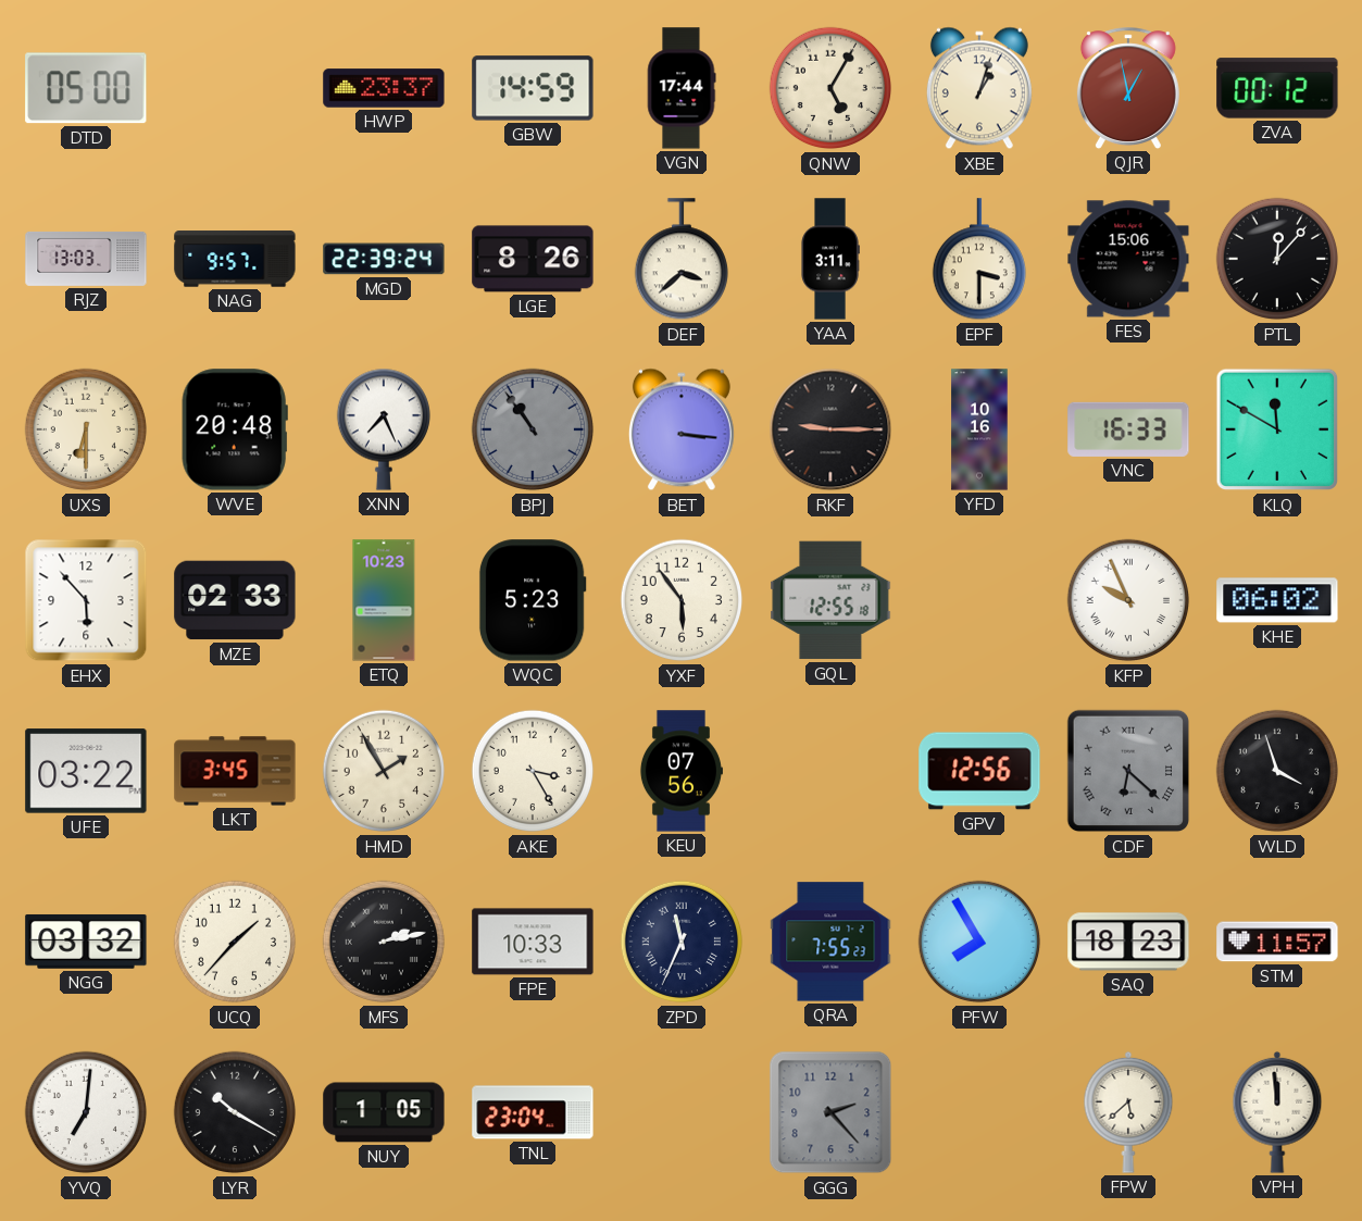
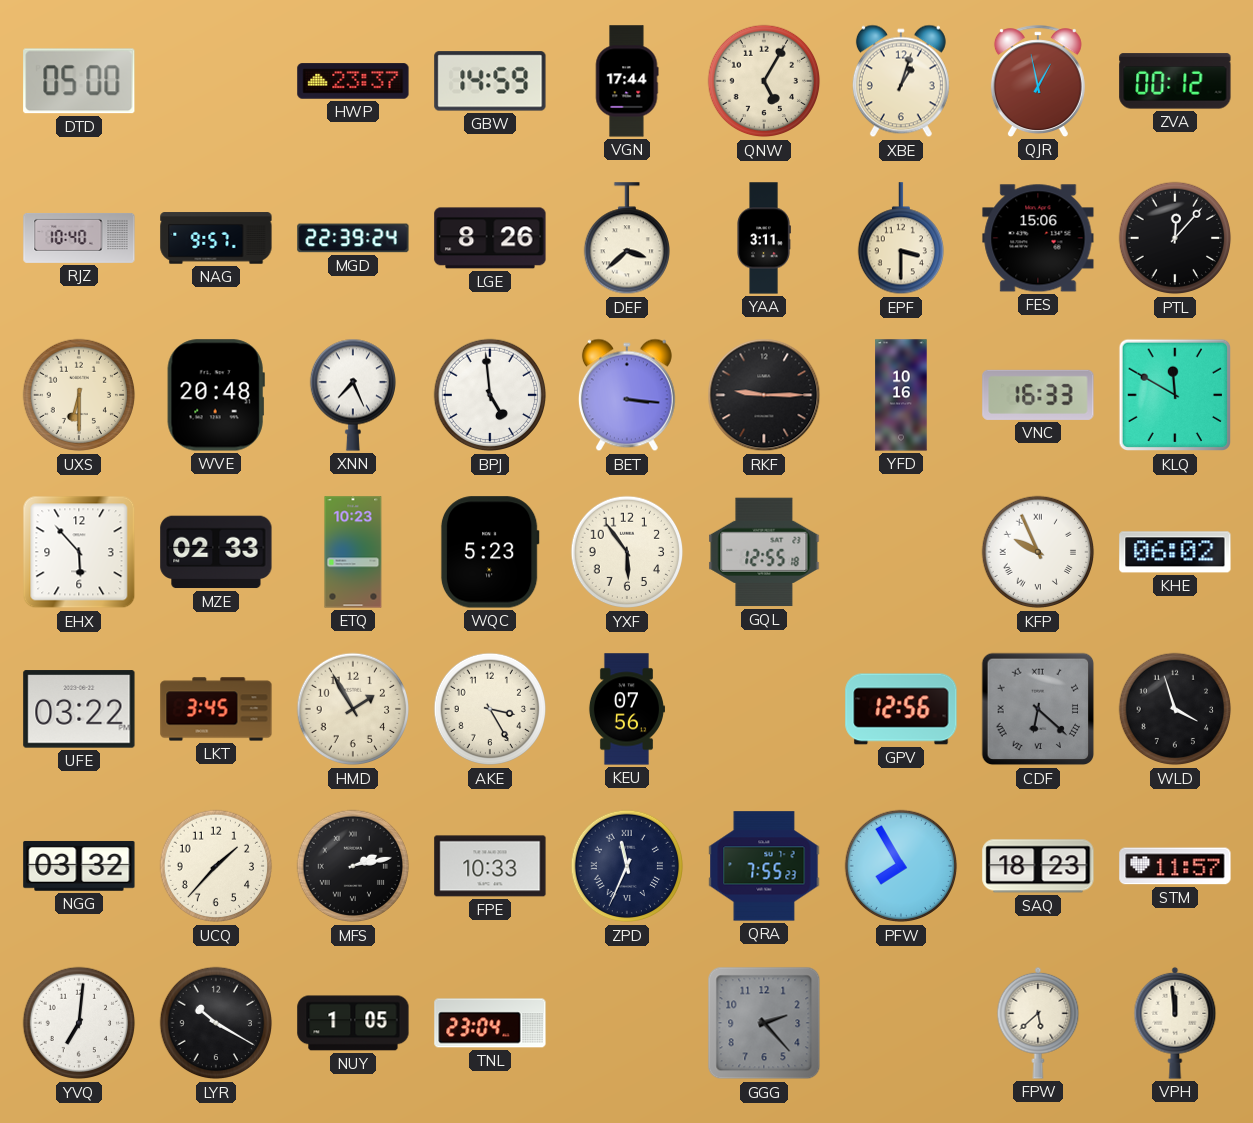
RJZ: 13:03 -> 10:40
BPJ: 10:54 -> 4:59
BPJ dial: grey -> white
